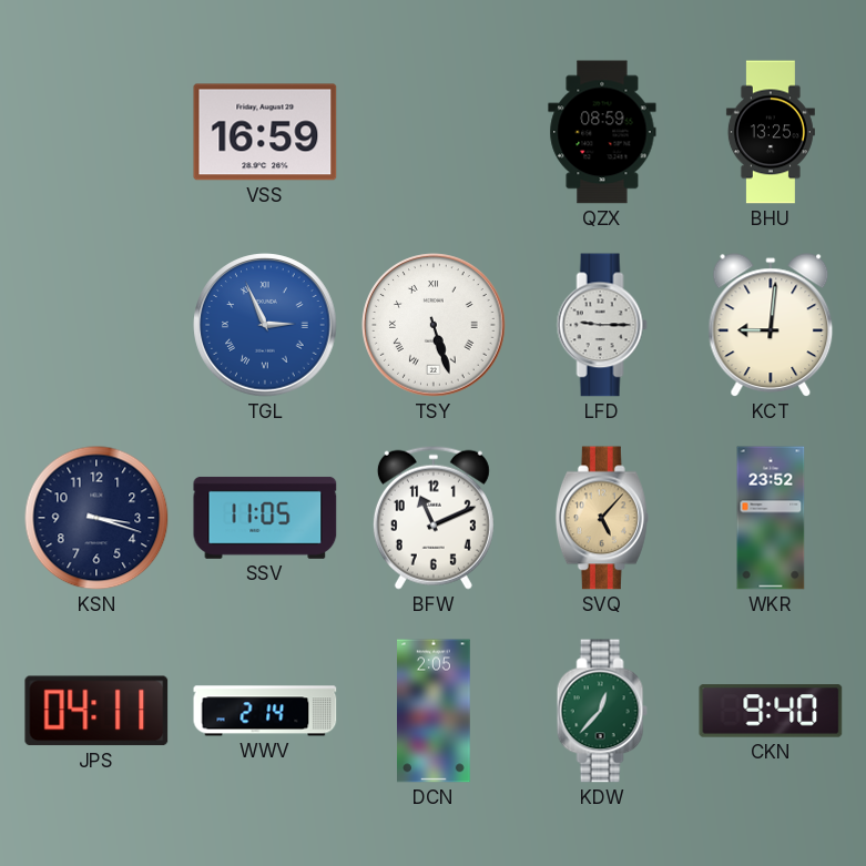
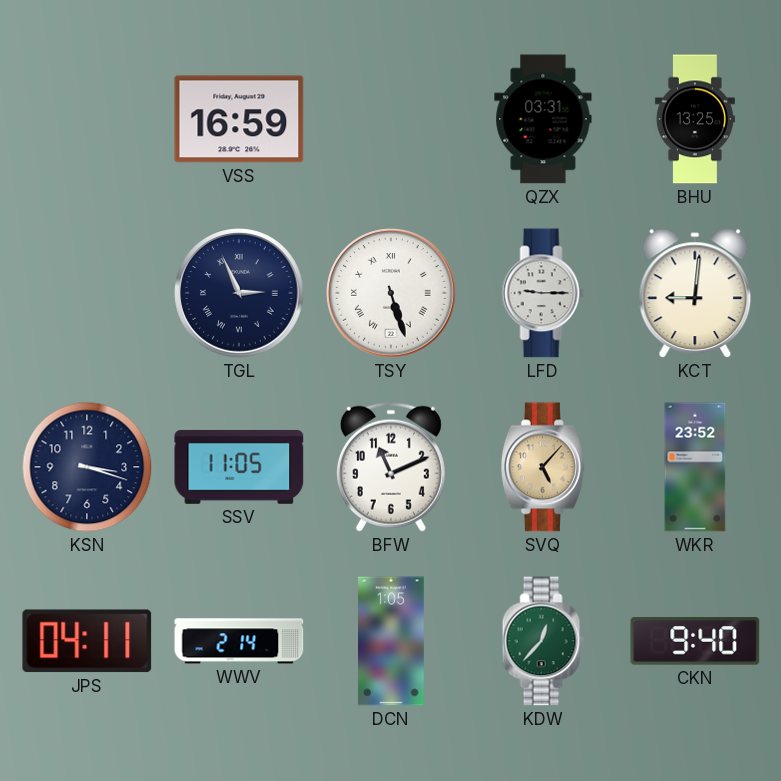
QZX: 08:59 -> 03:31
TGL dial: blue -> navy
DCN: 2:05 -> 1:05
